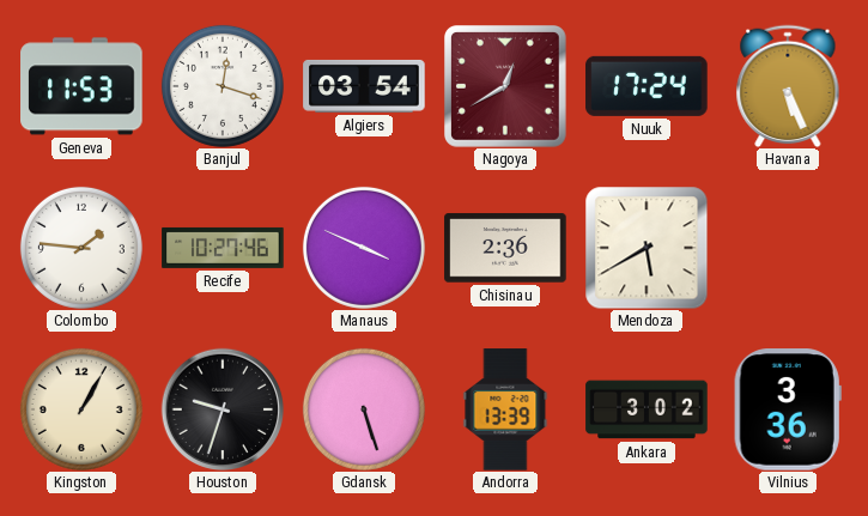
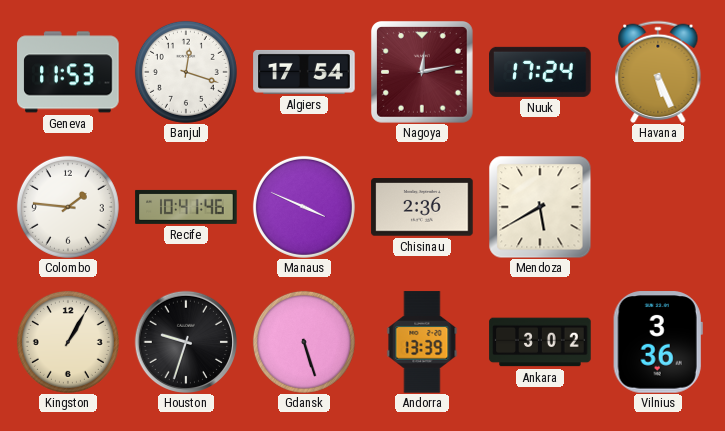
Algiers: 03:54 -> 17:54
Nagoya: 12:40 -> 12:13
Recife: 10:27 -> 10:41
